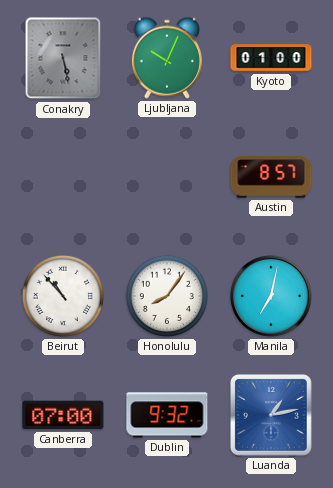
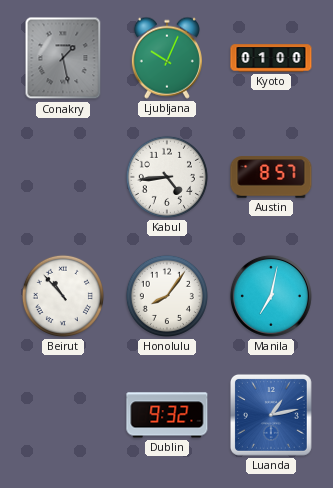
Conakry: 5:28 -> 1:28
Kabul: none -> 4:44
Canberra: 07:00 -> none
